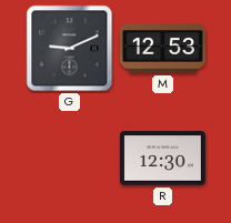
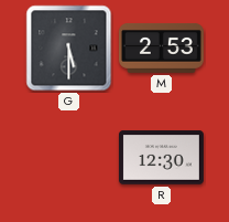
G: 9:11 -> 5:30
M: 12:53 -> 2:53
